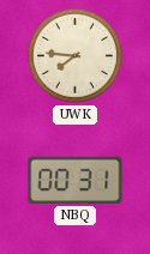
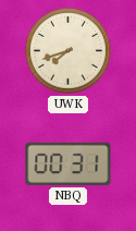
UWK: 7:46 -> 7:42
